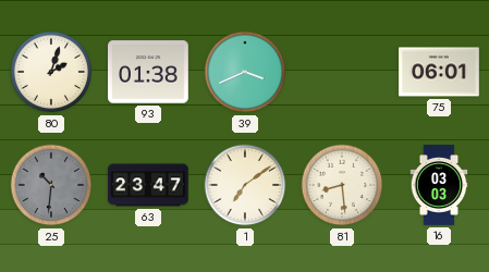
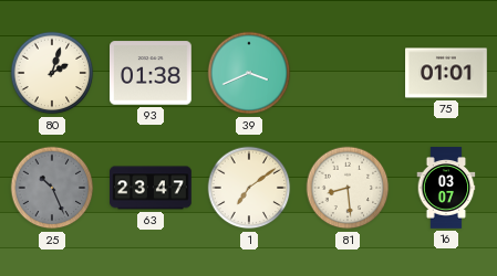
75: 06:01 -> 01:01
25: 10:31 -> 10:26
16: 03:03 -> 03:07
